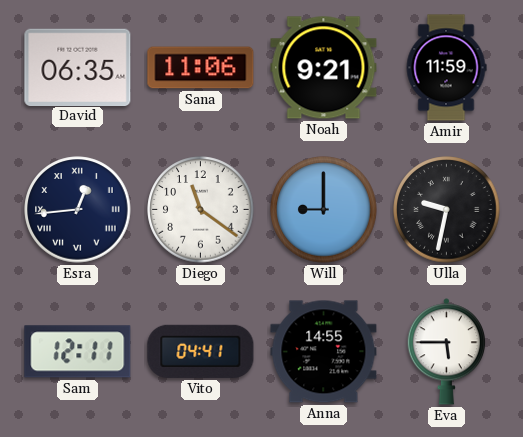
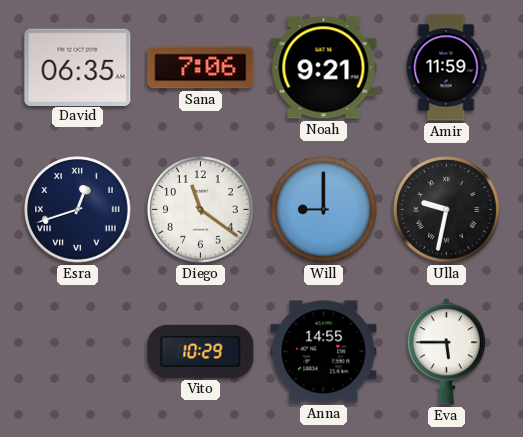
Sana: 11:06 -> 7:06
Esra: 12:44 -> 12:42
Sam: 12:11 -> none
Vito: 04:41 -> 10:29
